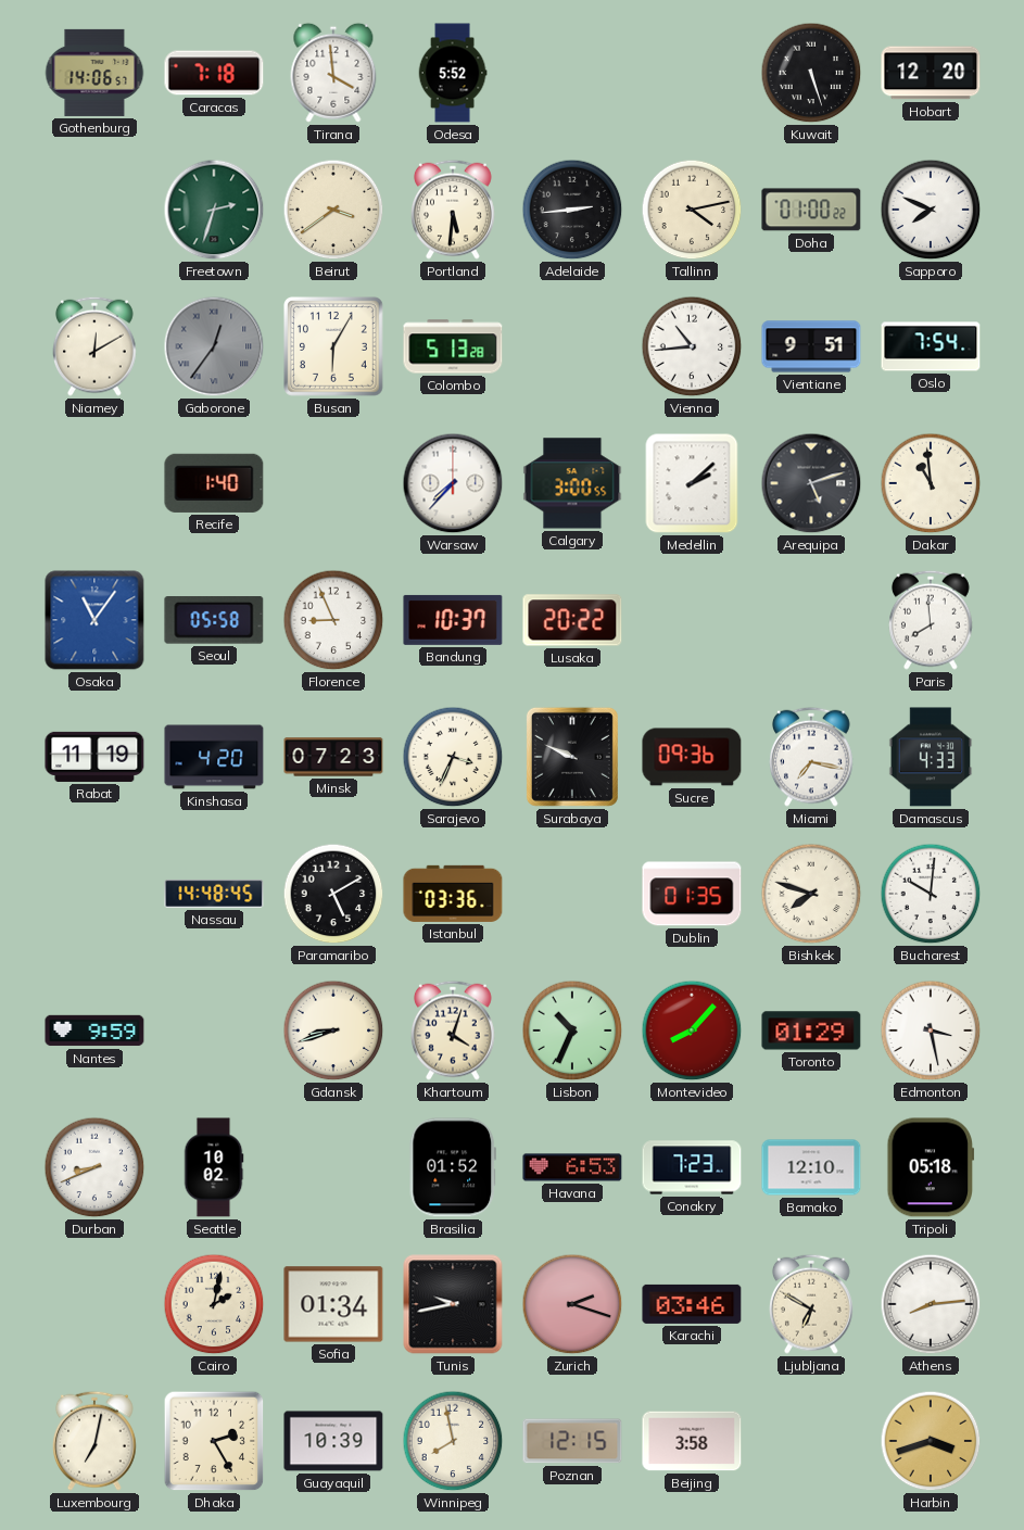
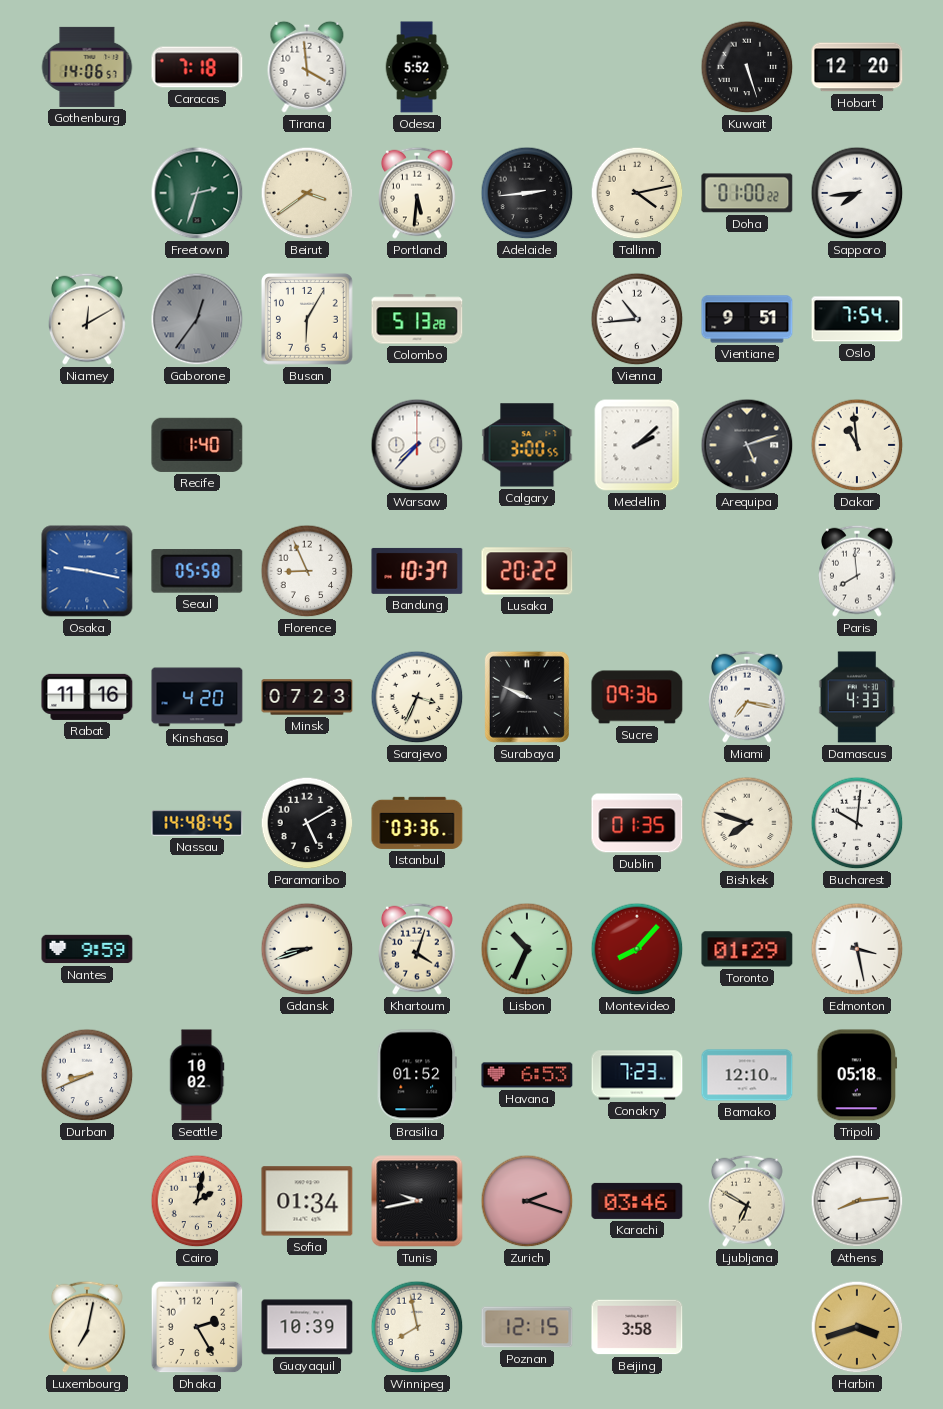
Sapporo: 7:49 -> 7:44
Osaka: 11:06 -> 9:17
Rabat: 11:19 -> 11:16
